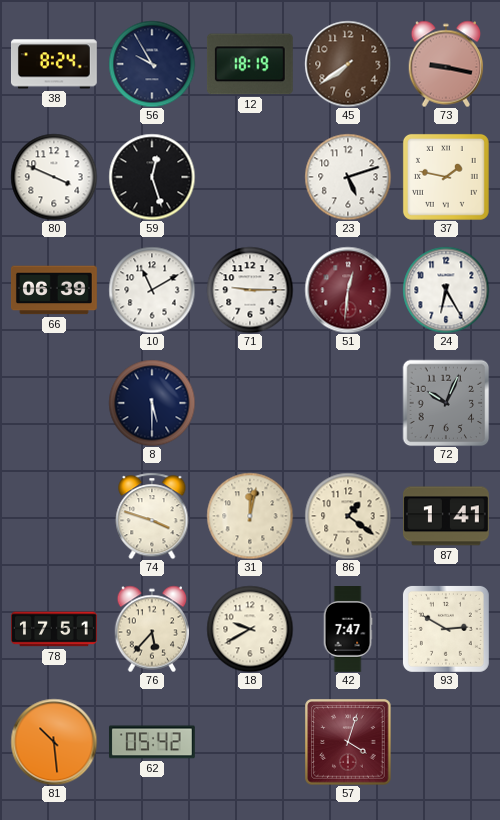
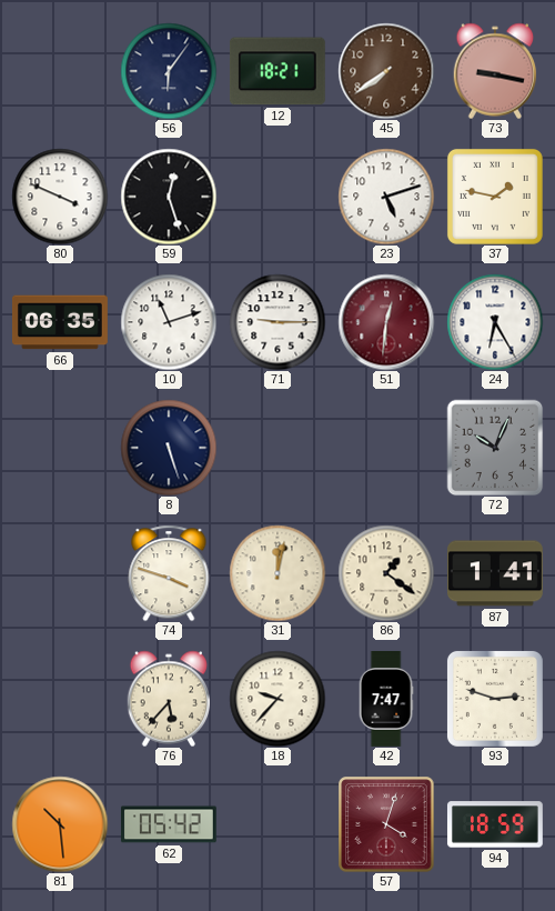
38: 8:24 -> none
56: 9:55 -> 6:06
12: 18:19 -> 18:21
66: 06:39 -> 06:35
10: 11:10 -> 11:12
8: 5:30 -> 5:27
78: 17:51 -> none
18: 9:40 -> 9:37
93: 2:50 -> 2:48
94: none -> 18:59
